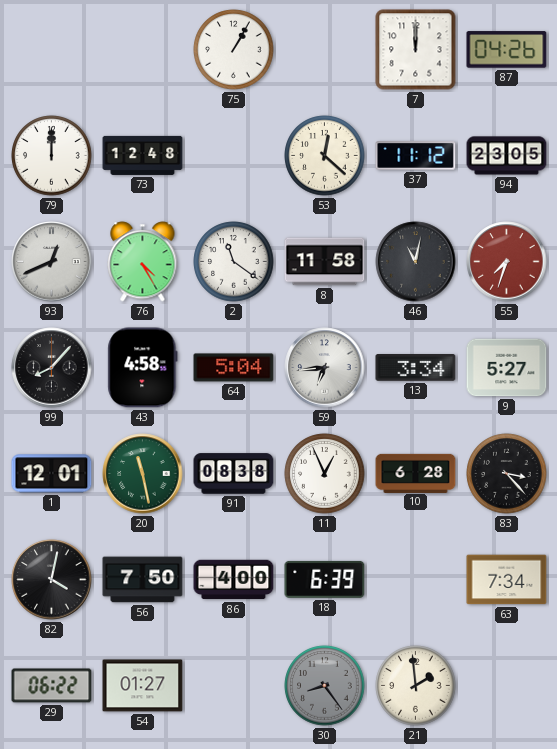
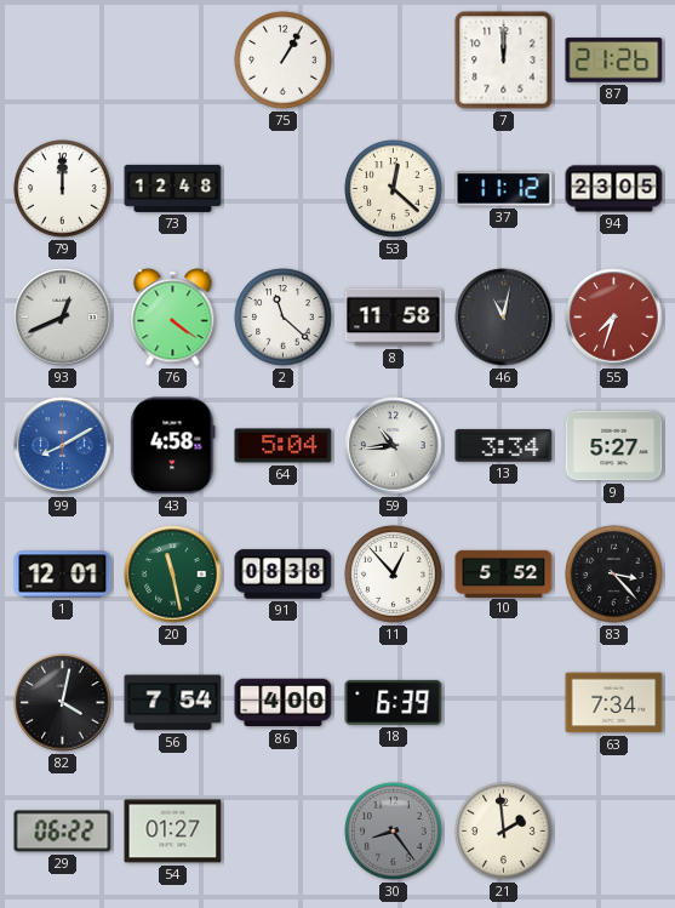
87: 04:26 -> 21:26
76: 4:25 -> 4:21
2: 11:21 -> 11:22
99: 8:07 -> 8:10
99 dial: black -> blue
59: 6:44 -> 10:44
11: 12:56 -> 12:53
10: 6:28 -> 5:52
56: 7:50 -> 7:54
